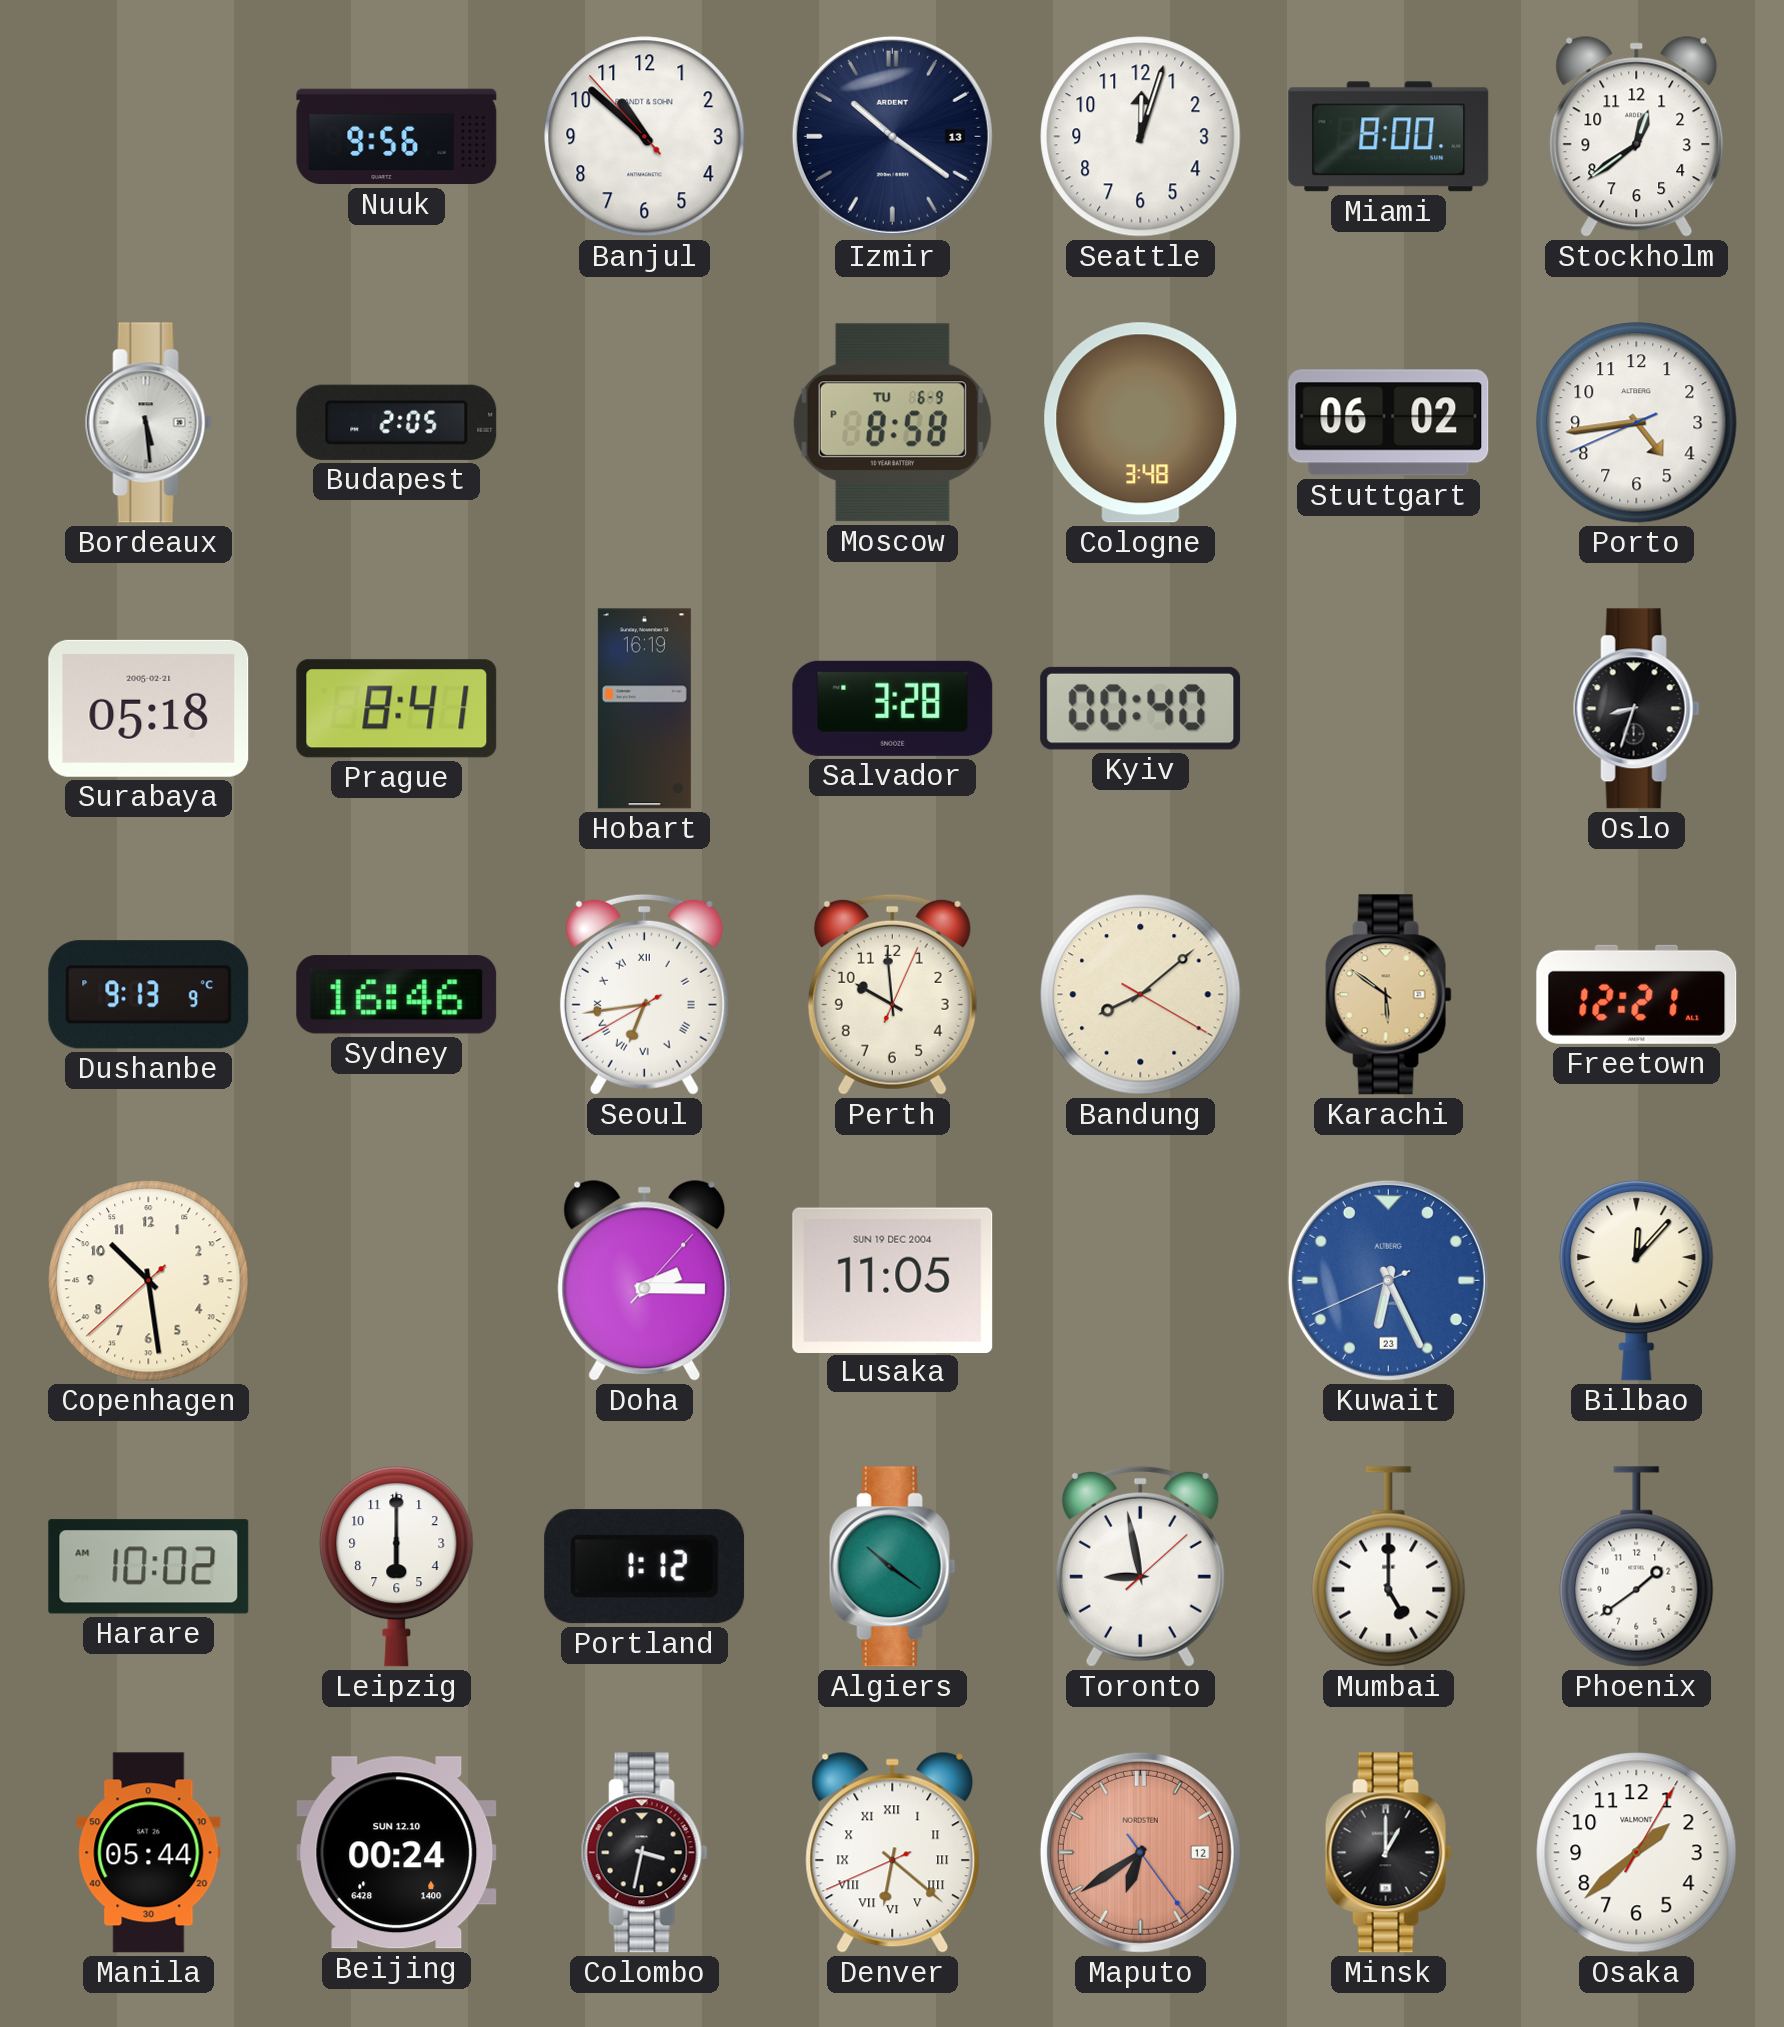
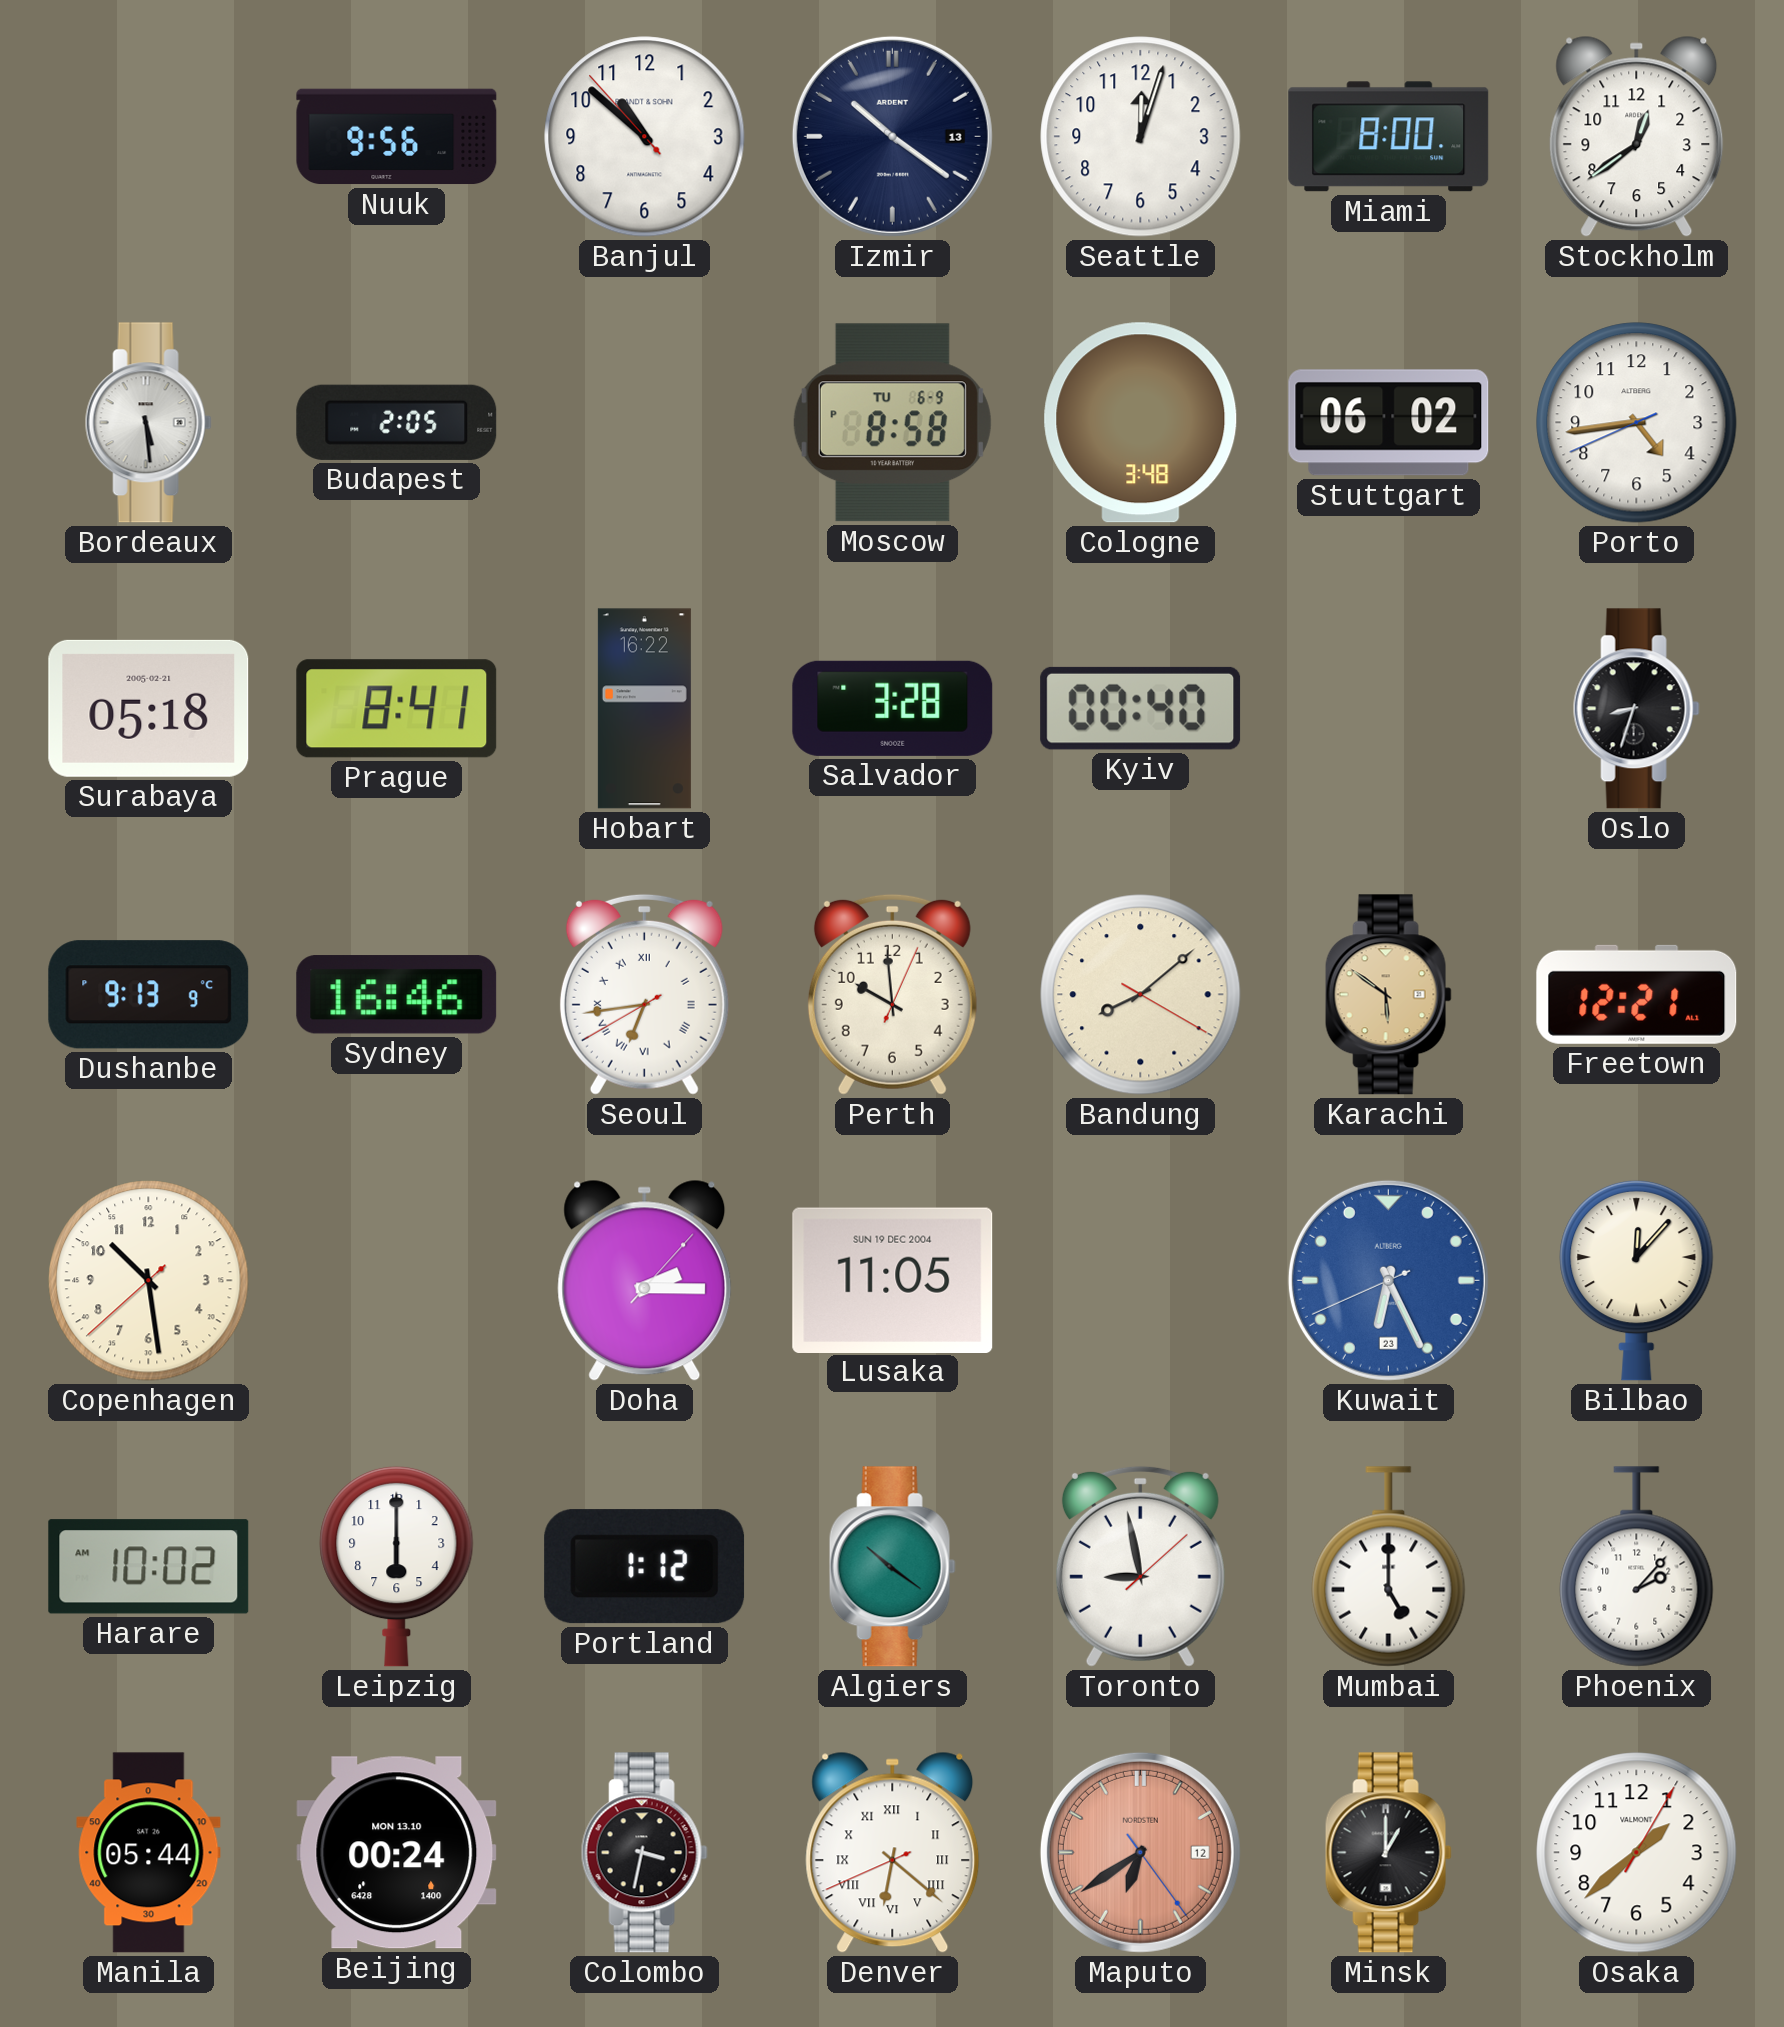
Hobart: 16:19 -> 16:22
Phoenix: 1:39 -> 2:07
Beijing date: SUN 12.10 -> MON 13.10
